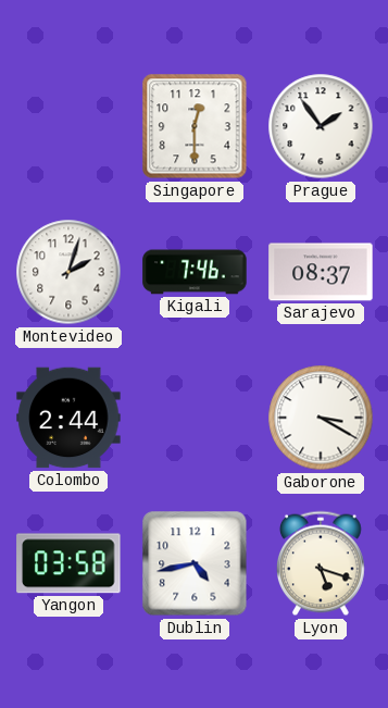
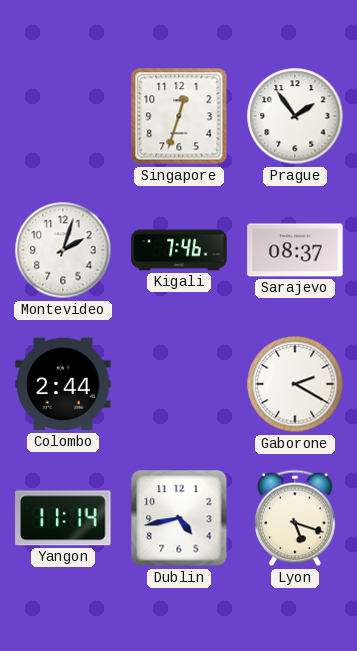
Singapore: 12:30 -> 12:33
Gaborone: 3:20 -> 2:20
Yangon: 03:58 -> 11:14
